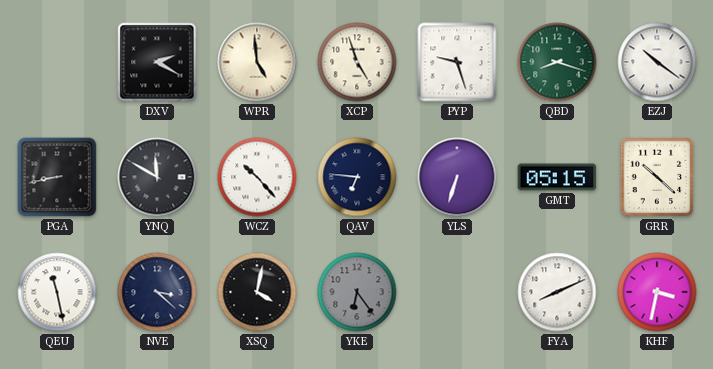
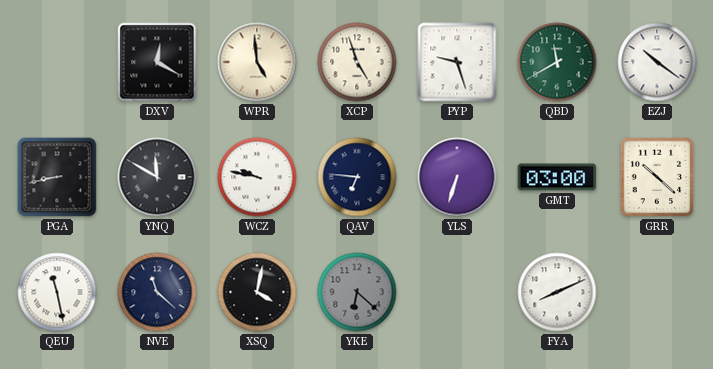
DXV: 2:20 -> 12:20
QBD: 8:18 -> 11:40
WCZ: 10:23 -> 9:47
GMT: 05:15 -> 03:00
NVE: 3:22 -> 11:22
YKE: 6:24 -> 6:22
KHF: 3:32 -> none
